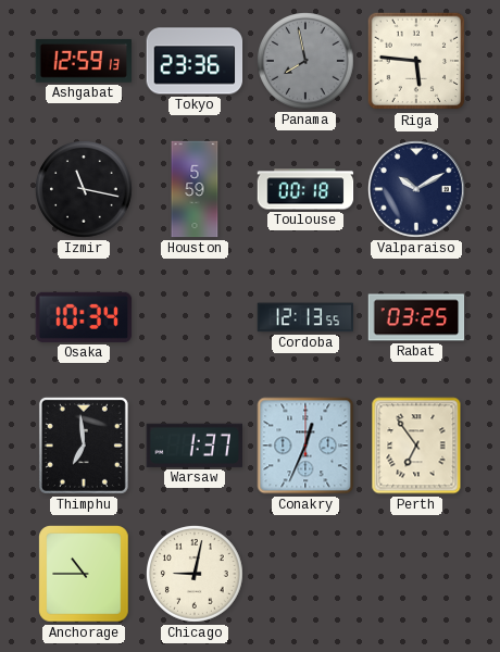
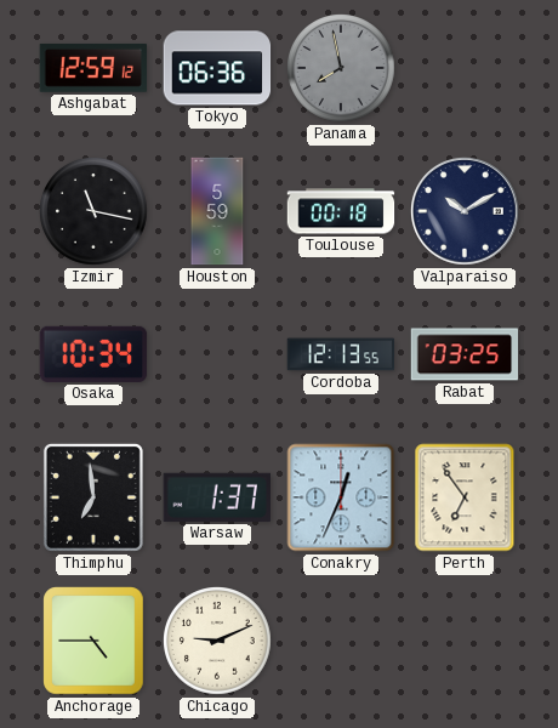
Ashgabat: 12:59:13 -> 12:59:12
Tokyo: 23:36 -> 06:36
Riga: 5:46 -> none
Anchorage: 10:45 -> 4:45
Chicago: 9:02 -> 9:11
